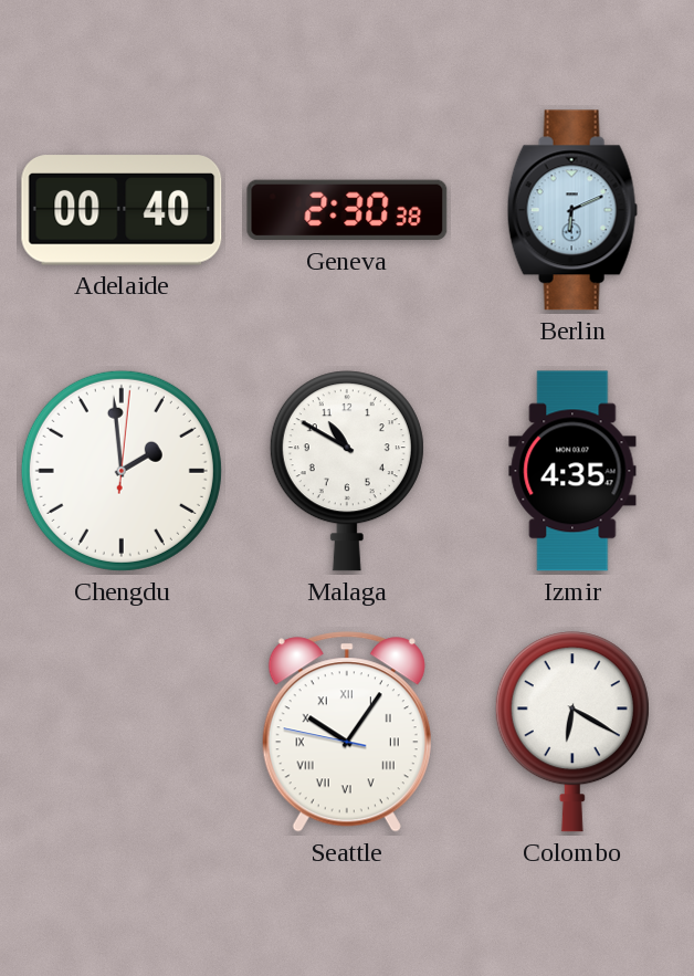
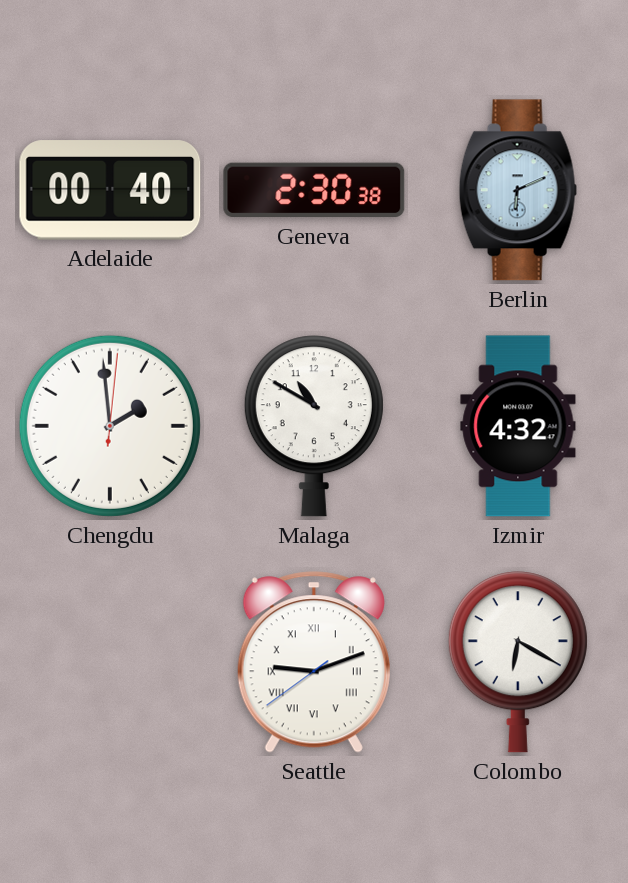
Izmir: 4:35 -> 4:32
Seattle: 10:05 -> 9:11
